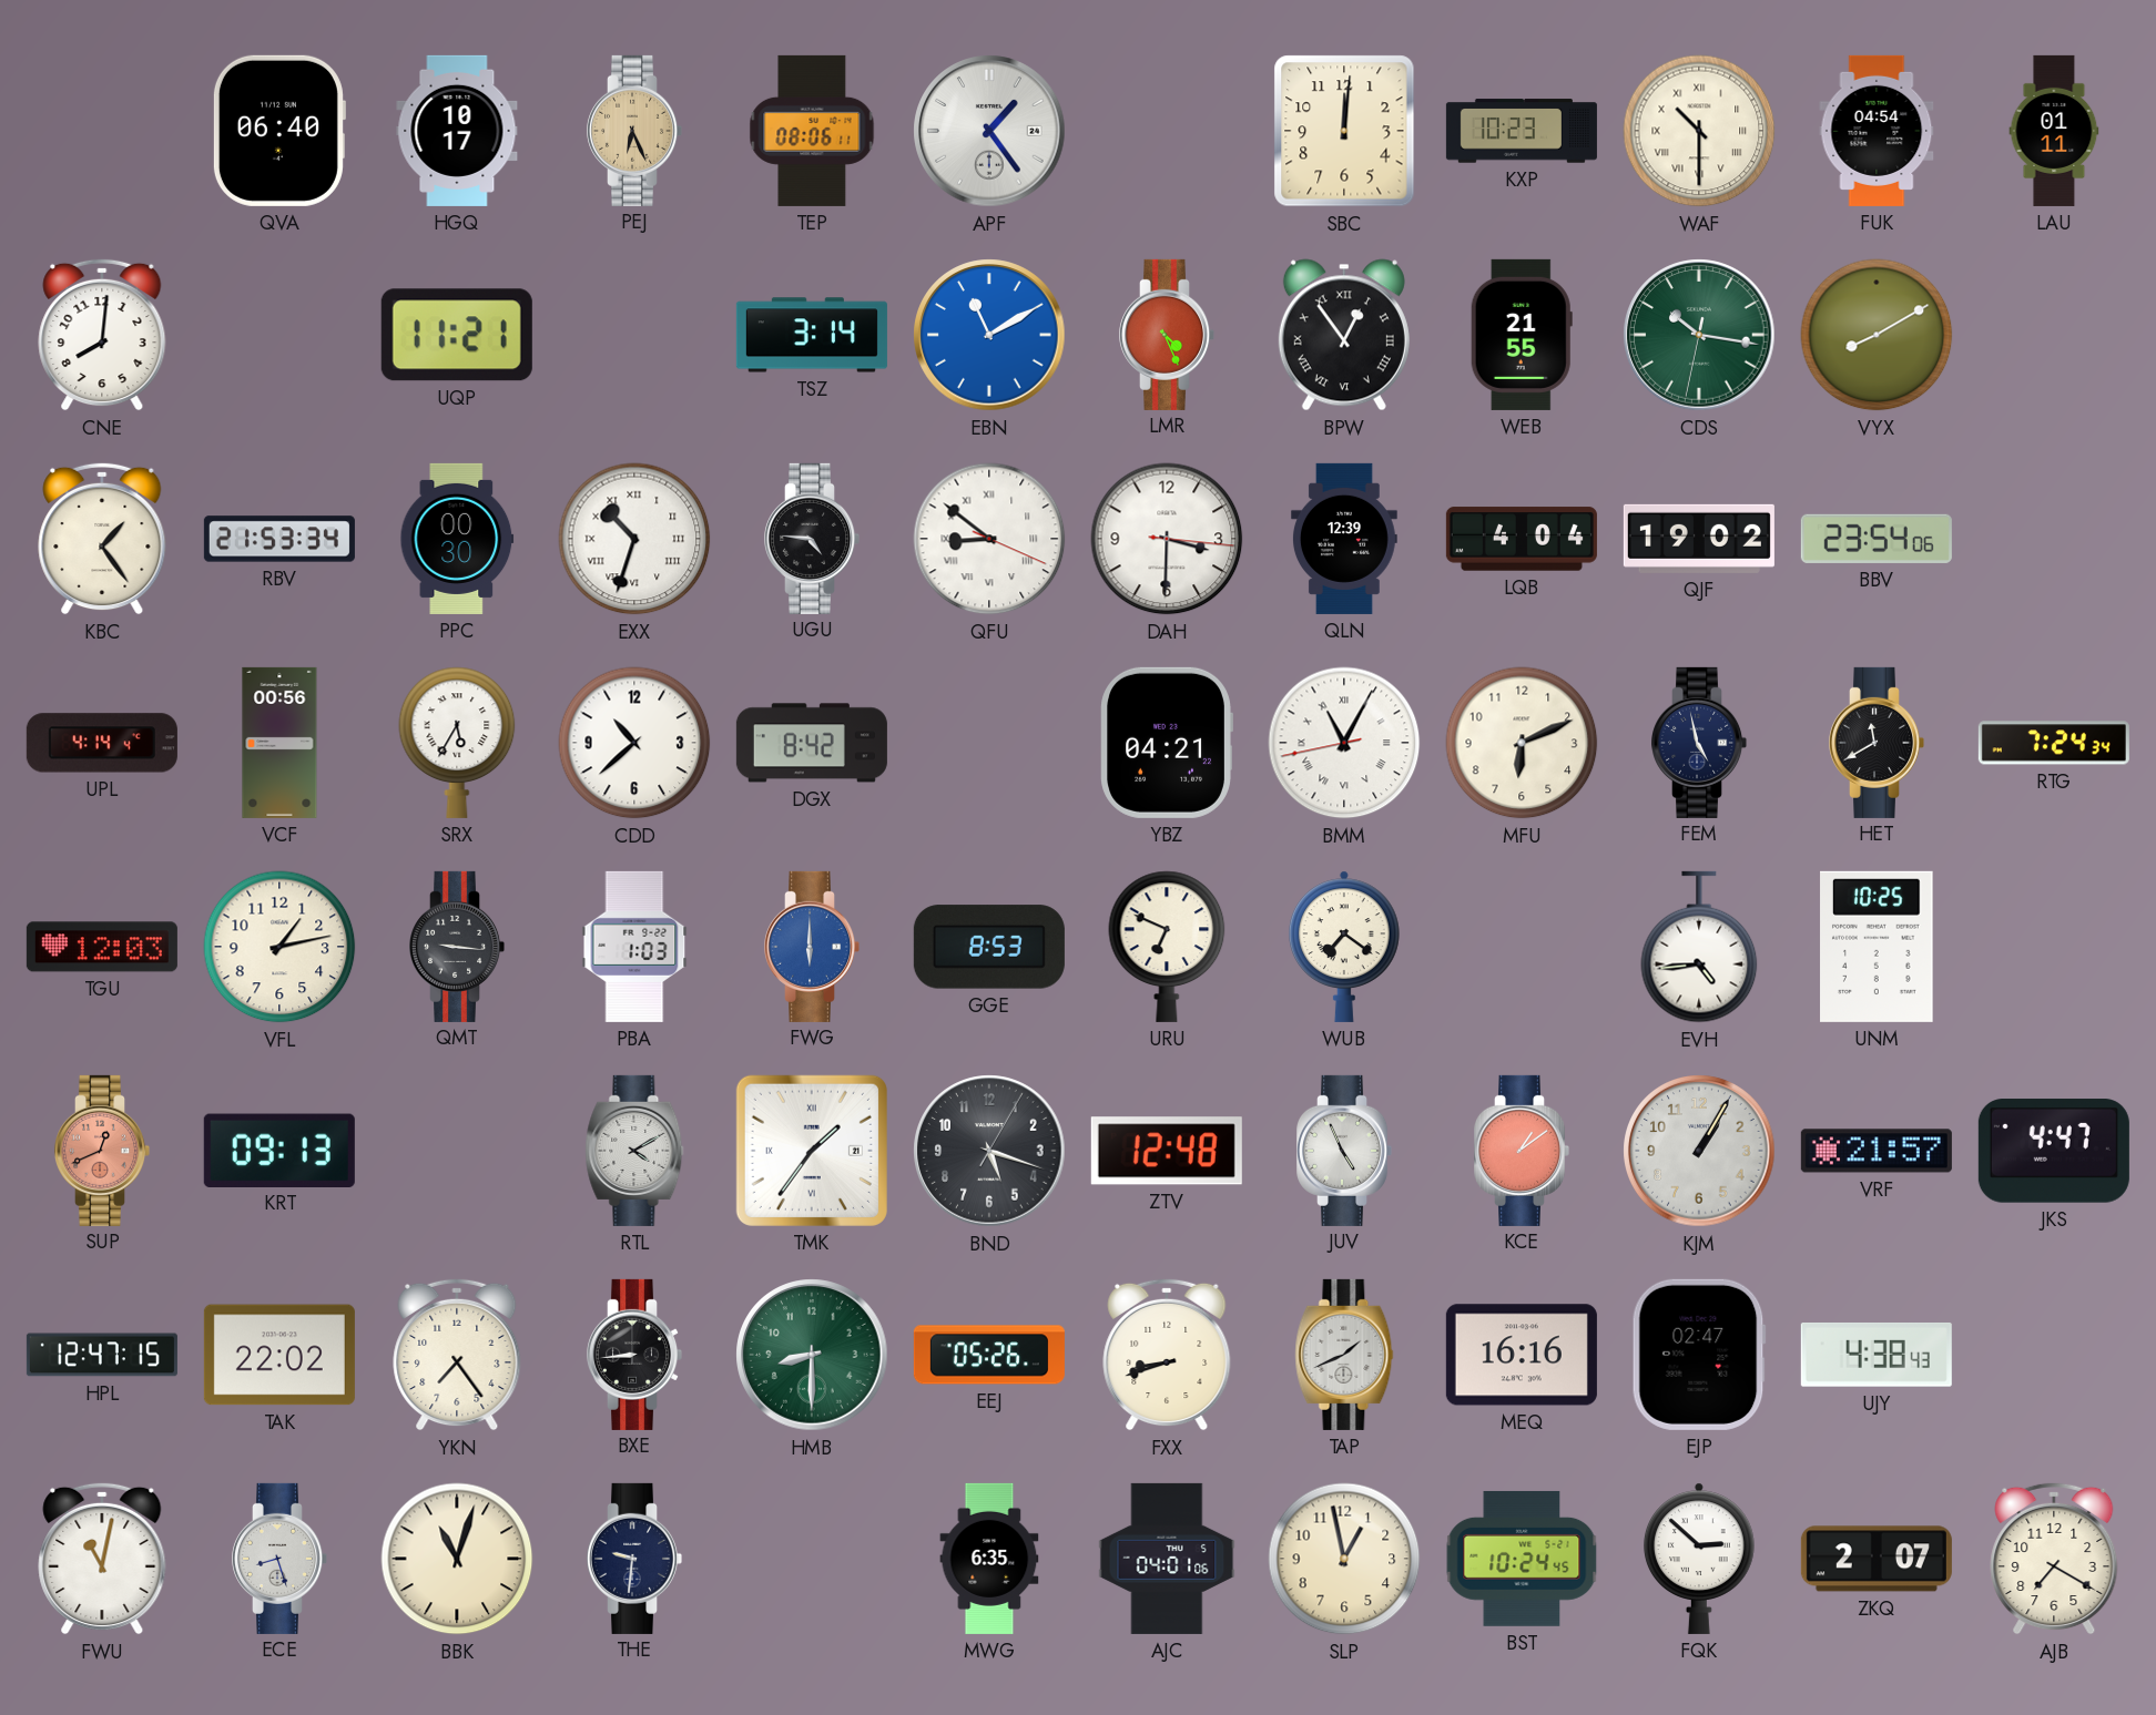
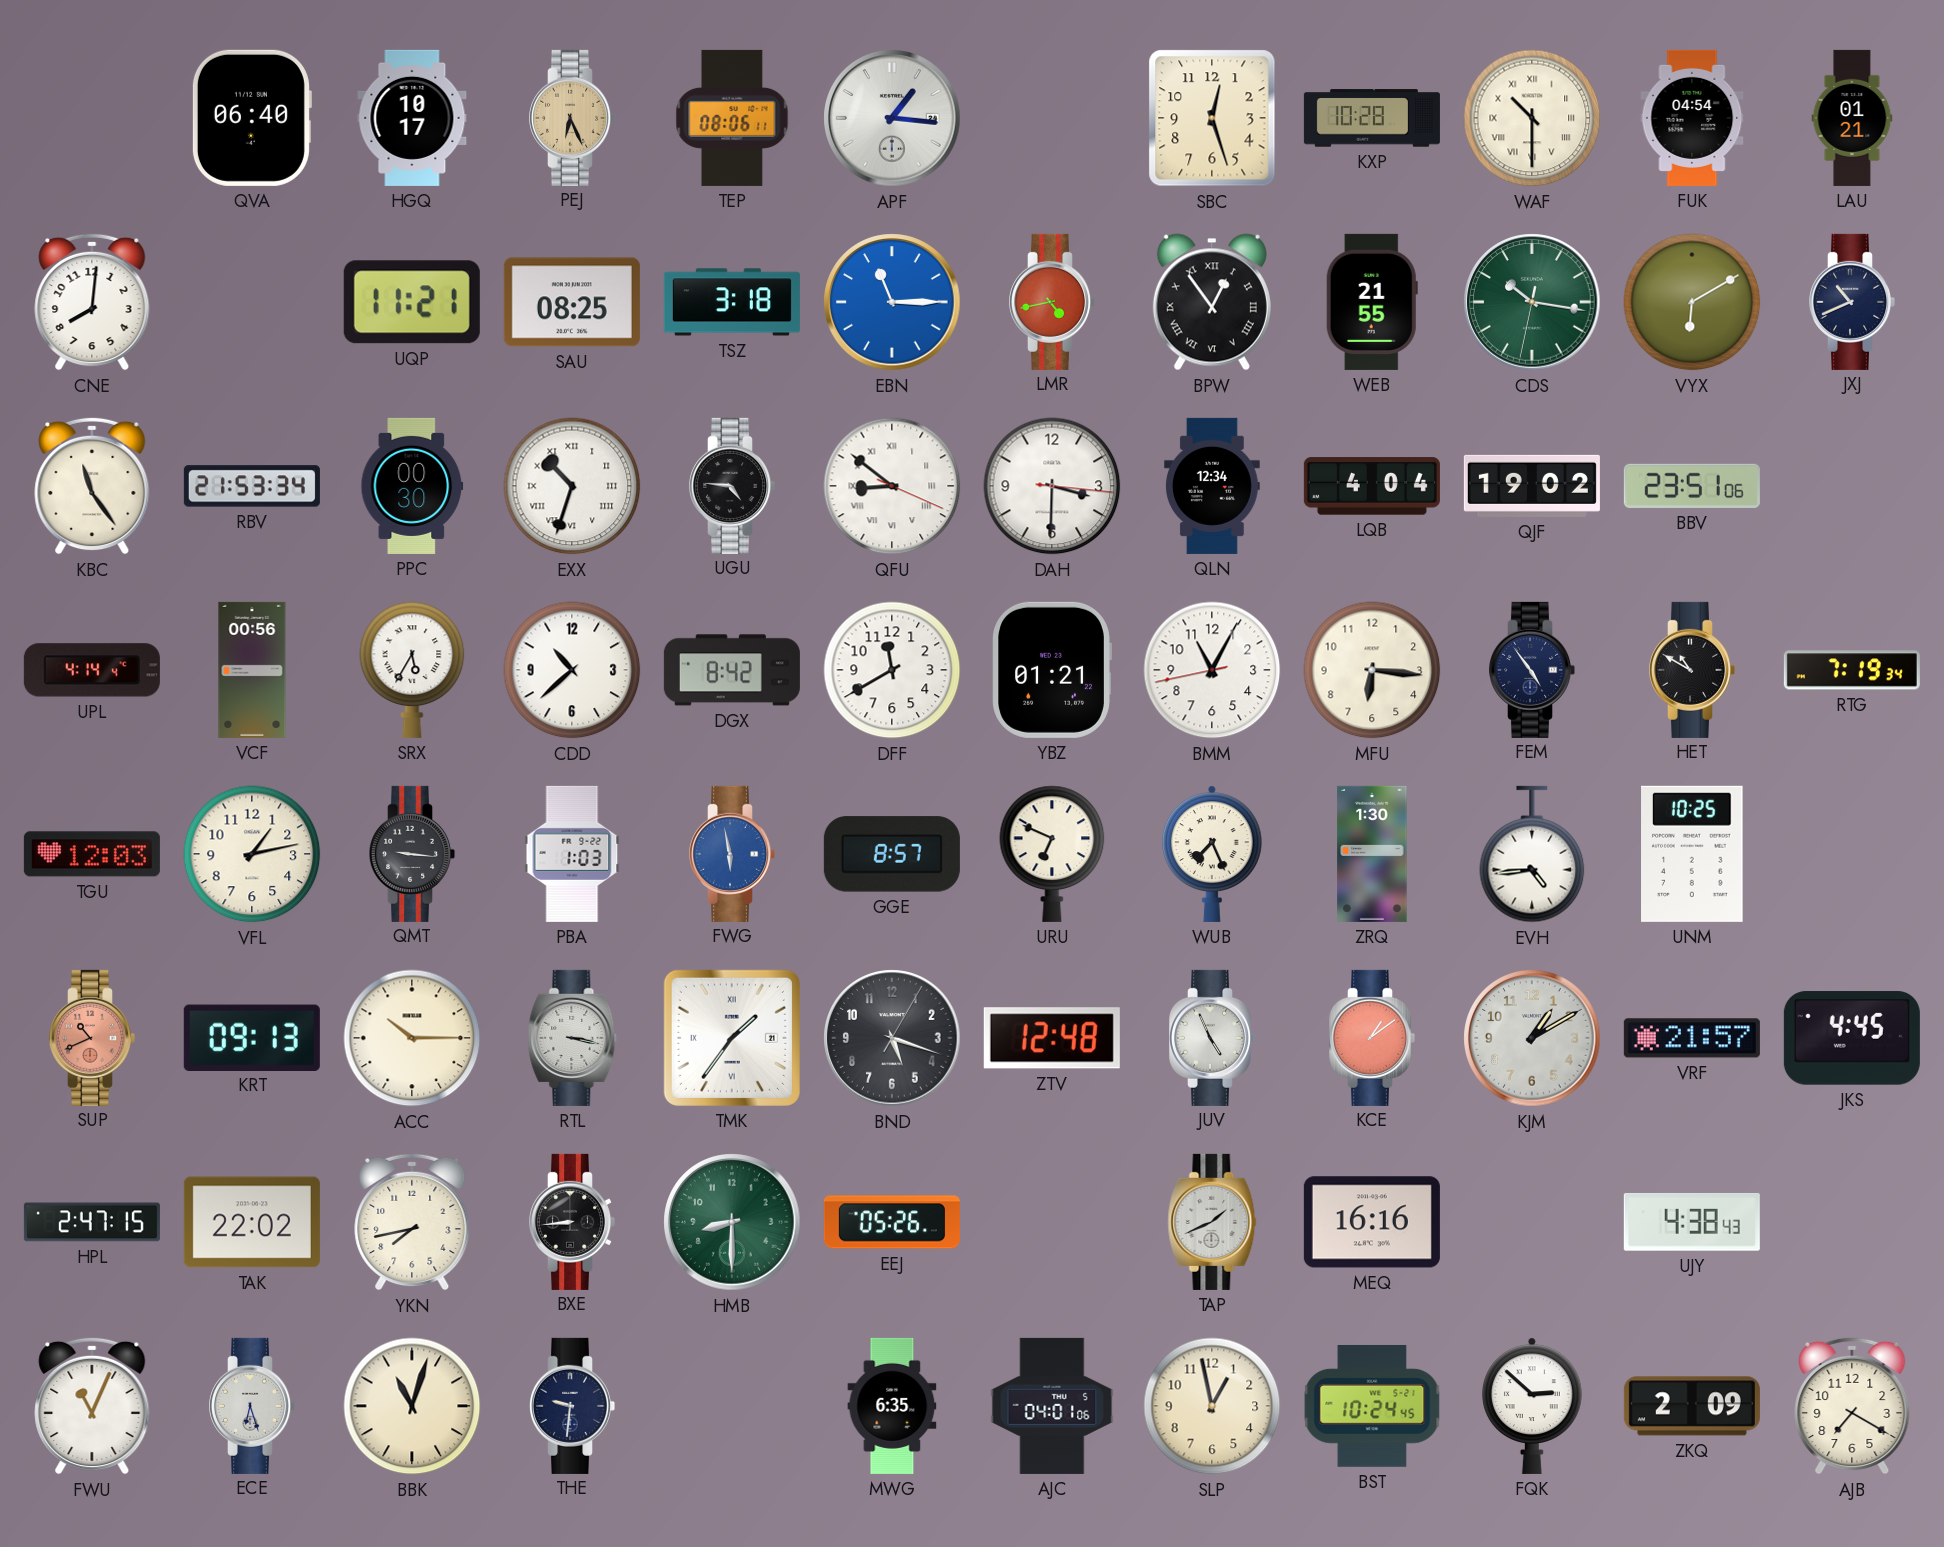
APF: 1:24 -> 1:16
SBC: 12:01 -> 12:27
KXP: 10:23 -> 10:28
LAU: 01:11 -> 01:21
SAU: none -> 08:25
TSZ: 3:14 -> 3:18
EBN: 11:10 -> 11:15
LMR: 4:26 -> 4:43
VYX: 8:10 -> 6:10
JXJ: none -> 10:41
KBC: 1:24 -> 11:24
QLN: 12:39 -> 12:34
BBV: 23:54 -> 23:51
DFF: none -> 11:40
YBZ: 04:21 -> 01:21
BMM numerals: Roman -> Arabic
MFU: 6:11 -> 6:16
FEM: 4:58 -> 4:54
HET: 11:40 -> 10:50
RTG: 7:24 -> 7:19
FWG: 6:00 -> 5:58
GGE: 8:53 -> 8:57
WUB: 7:21 -> 7:26
ZRQ: none -> 1:30
SUP: 12:41 -> 10:41
ACC: none -> 10:15
RTL: 4:10 -> 3:17
KJM: 1:05 -> 1:10
JKS: 4:47 -> 4:45
HPL: 12:47 -> 2:47
YKN: 7:24 -> 7:43
FXX: 8:42 -> none
EJP: 02:47 -> none
FWU: 11:02 -> 11:04
ECE: 8:27 -> 6:27
ZKQ: 2:07 -> 2:09
